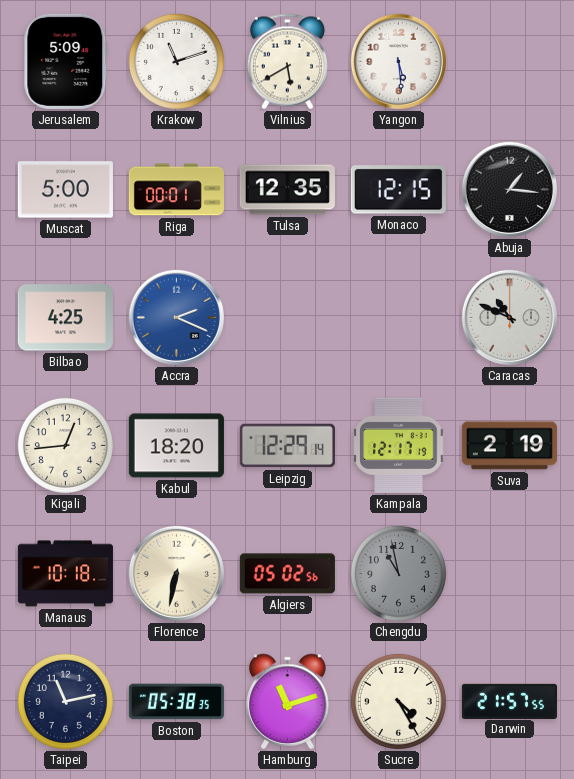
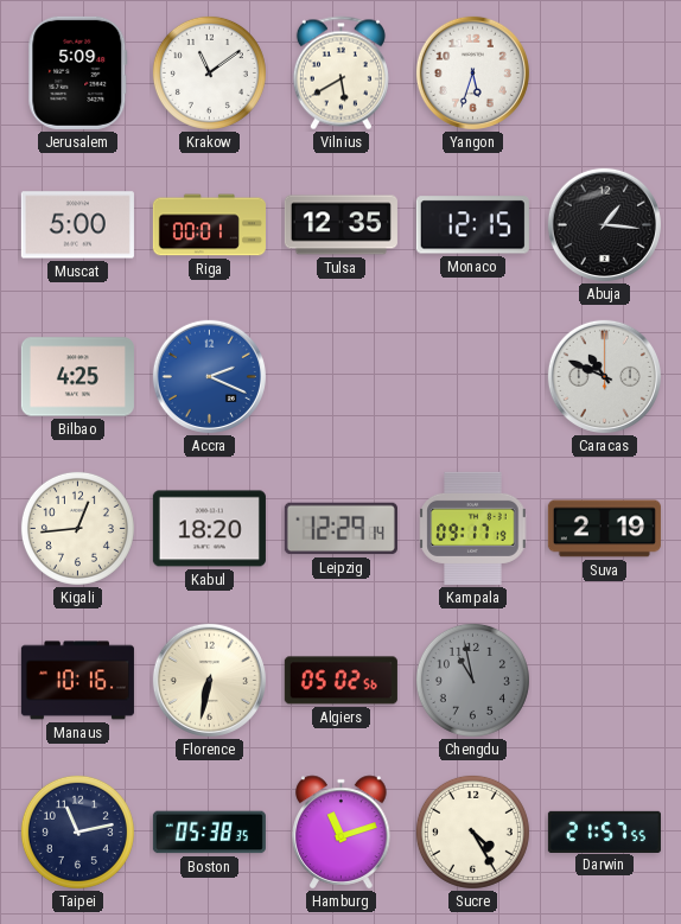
Krakow: 11:12 -> 11:09
Yangon: 5:29 -> 5:33
Kampala: 12:17 -> 09:17
Manaus: 10:18 -> 10:16
